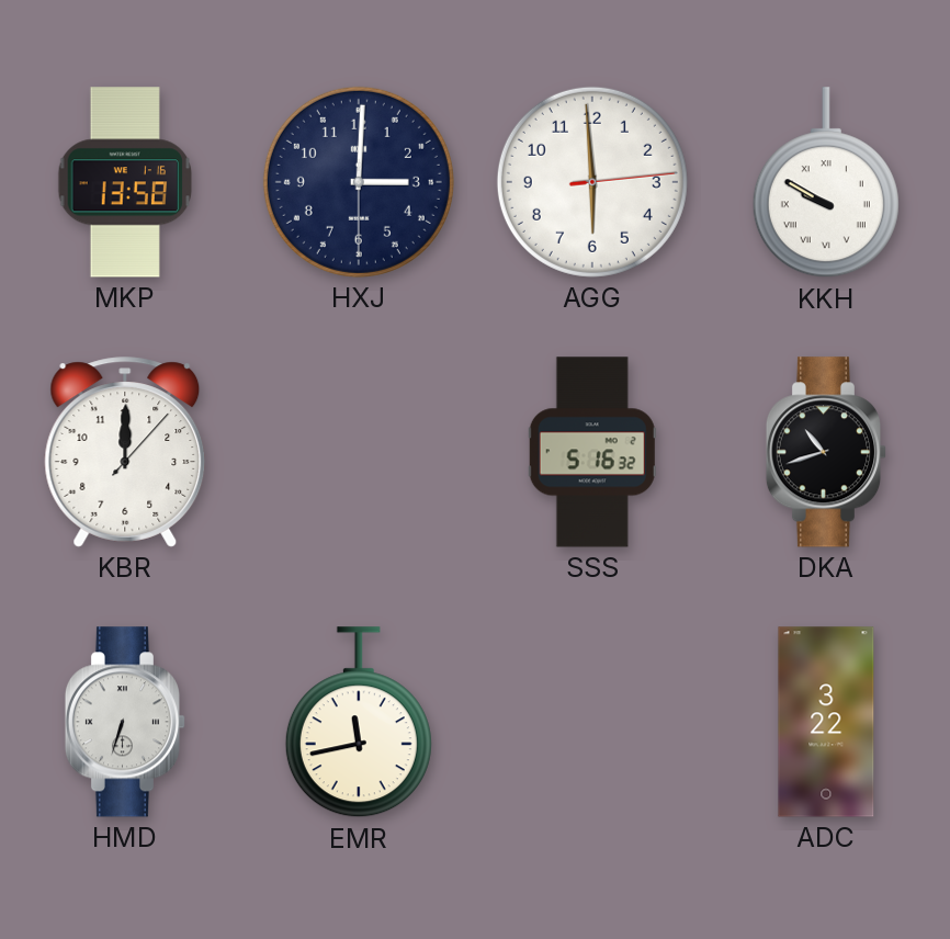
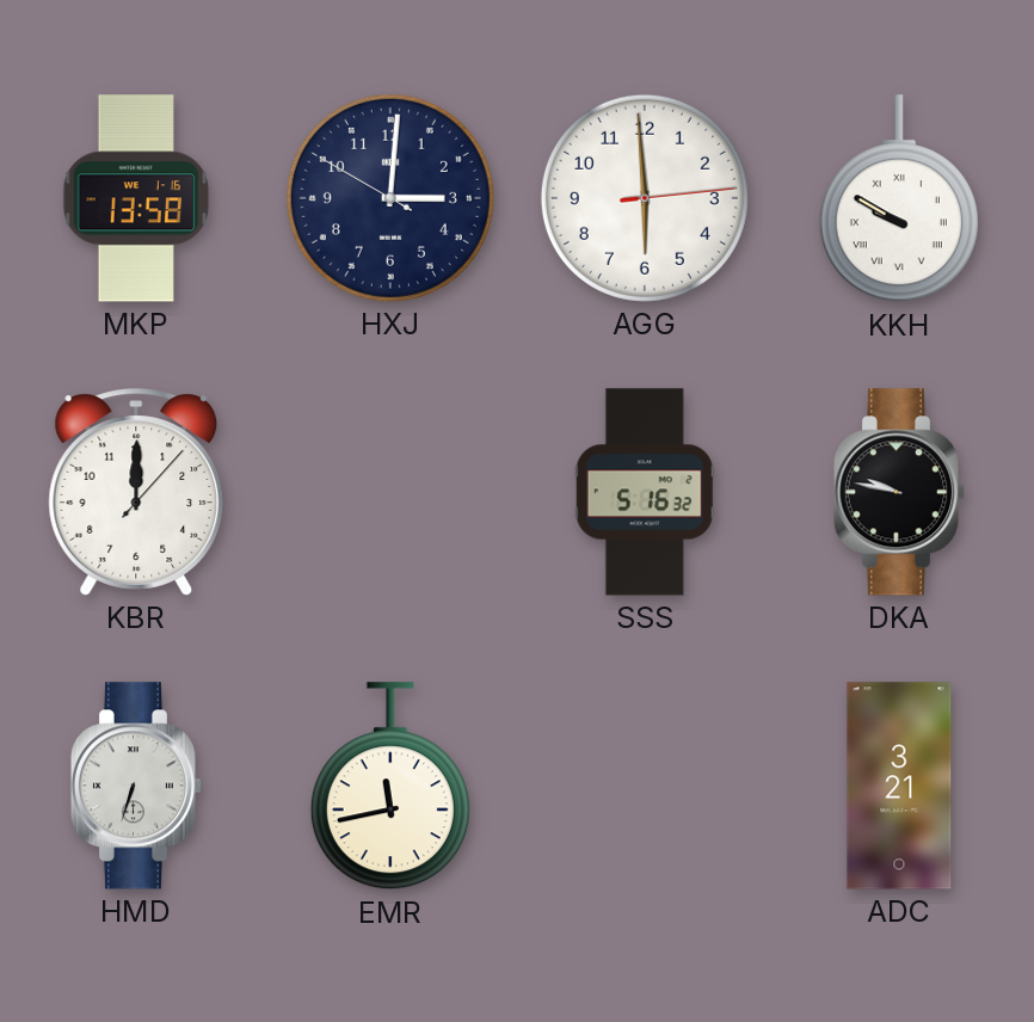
HXJ: 3:00:30 -> 3:00:50
DKA: 10:42 -> 9:47
ADC: 3:22 -> 3:21
